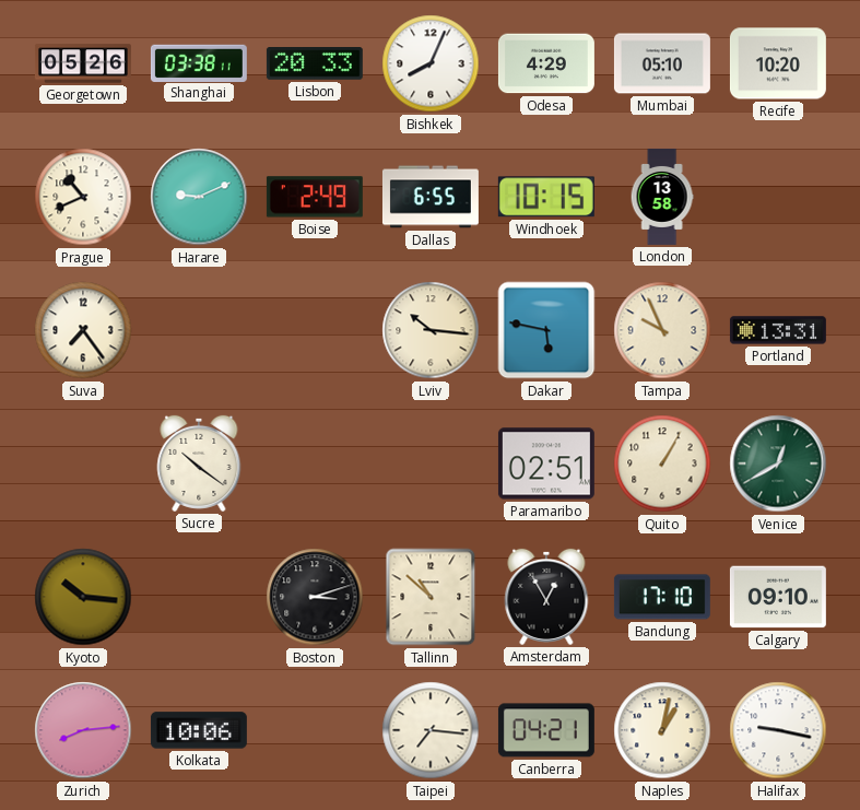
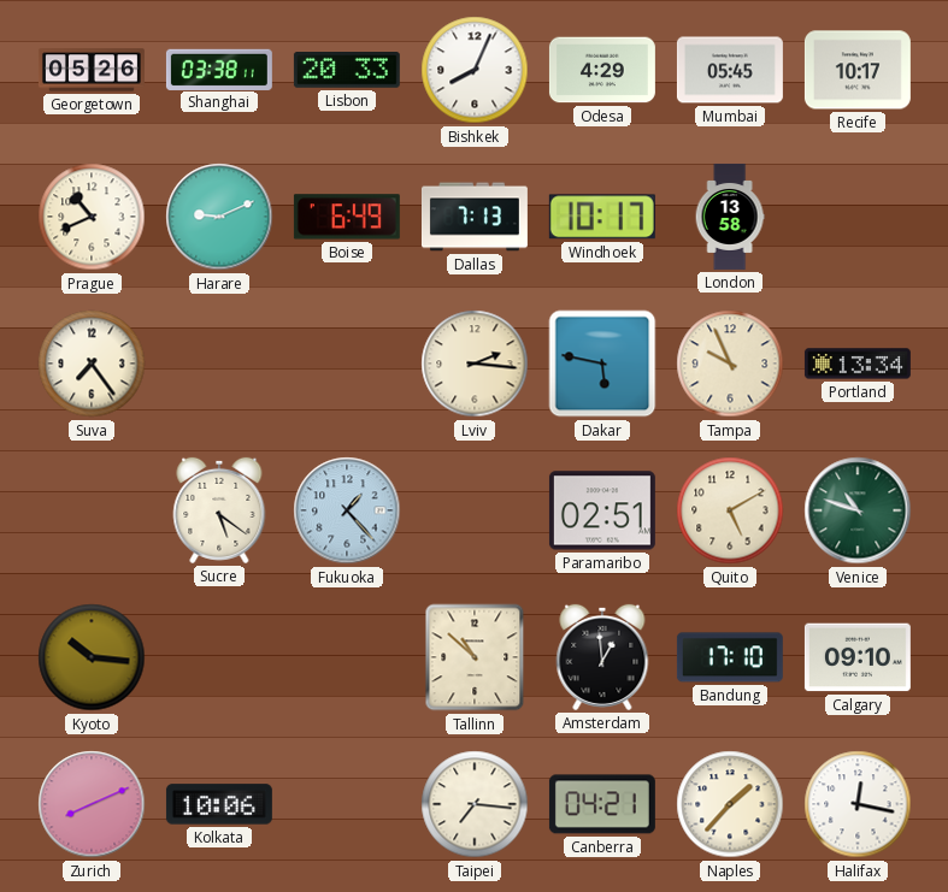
Mumbai: 05:10 -> 05:45
Recife: 10:20 -> 10:17
Boise: 2:49 -> 6:49
Dallas: 6:55 -> 7:13
Windhoek: 10:15 -> 10:17
Lviv: 10:16 -> 2:16
Portland: 13:31 -> 13:34
Sucre: 10:21 -> 5:21
Fukuoka: none -> 1:23
Quito: 1:05 -> 5:10
Venice: 12:40 -> 10:48
Boston: 3:12 -> none
Amsterdam: 12:55 -> 12:59
Zurich: 8:14 -> 8:11
Naples: 1:02 -> 1:37
Halifax: 9:17 -> 12:17
